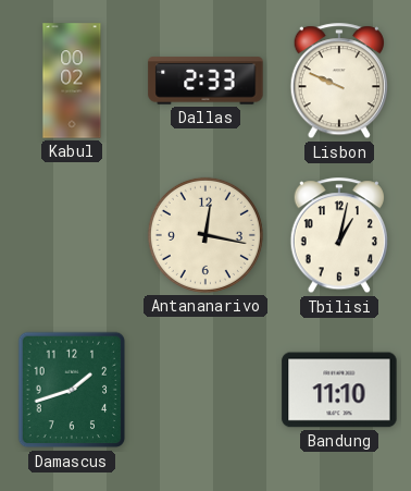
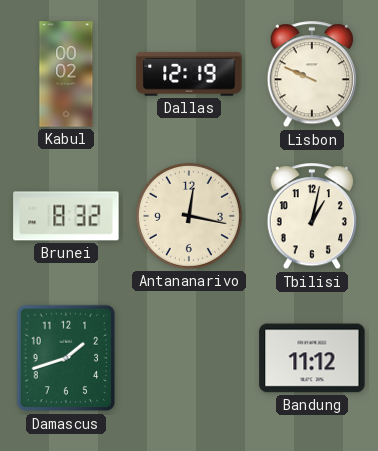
Dallas: 2:33 -> 12:19
Brunei: none -> 8:32
Bandung: 11:10 -> 11:12
